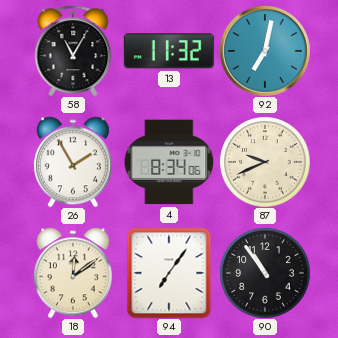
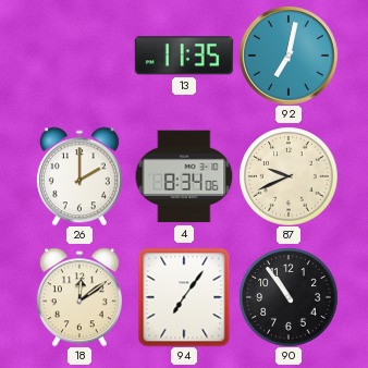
58: 11:05 -> none
13: 11:32 -> 11:35
26: 1:55 -> 2:00
